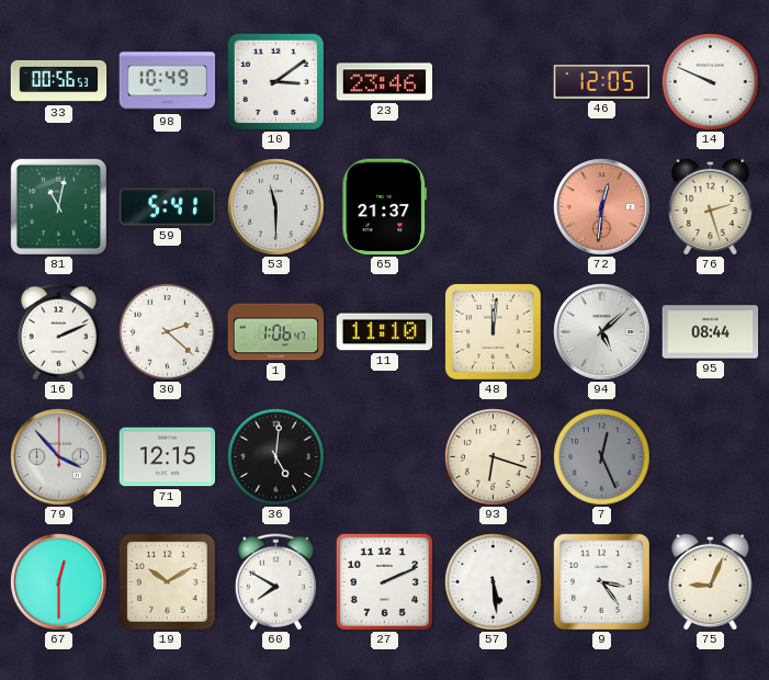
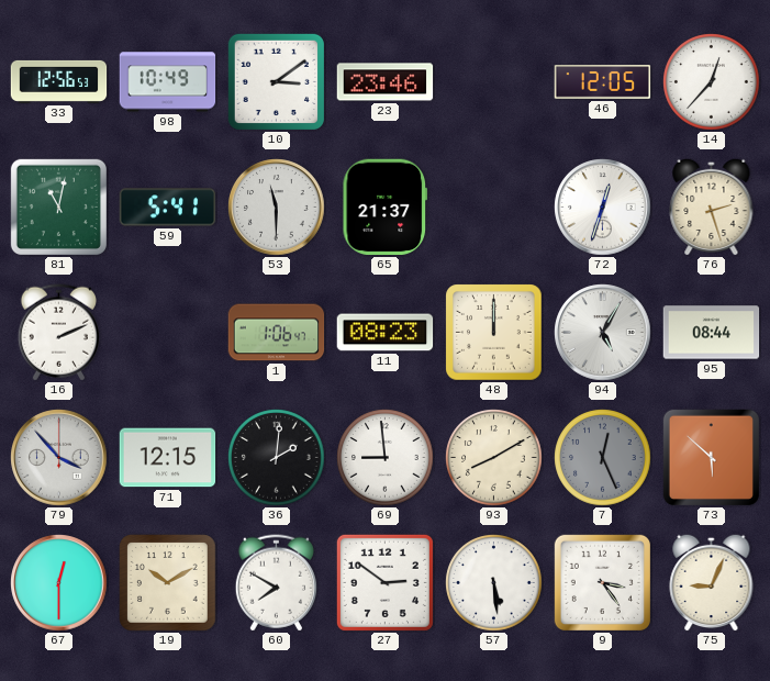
33: 00:56 -> 12:56
14: 9:49 -> 12:37
72: 12:31 -> 12:33
72 dial: salmon -> white
30: 2:22 -> none
11: 11:10 -> 08:23
48: 12:01 -> 12:00
94: 5:08 -> 5:05
36: 5:01 -> 2:01
69: none -> 8:59
93: 6:18 -> 8:10
73: none -> 5:52
27: 2:11 -> 2:51
